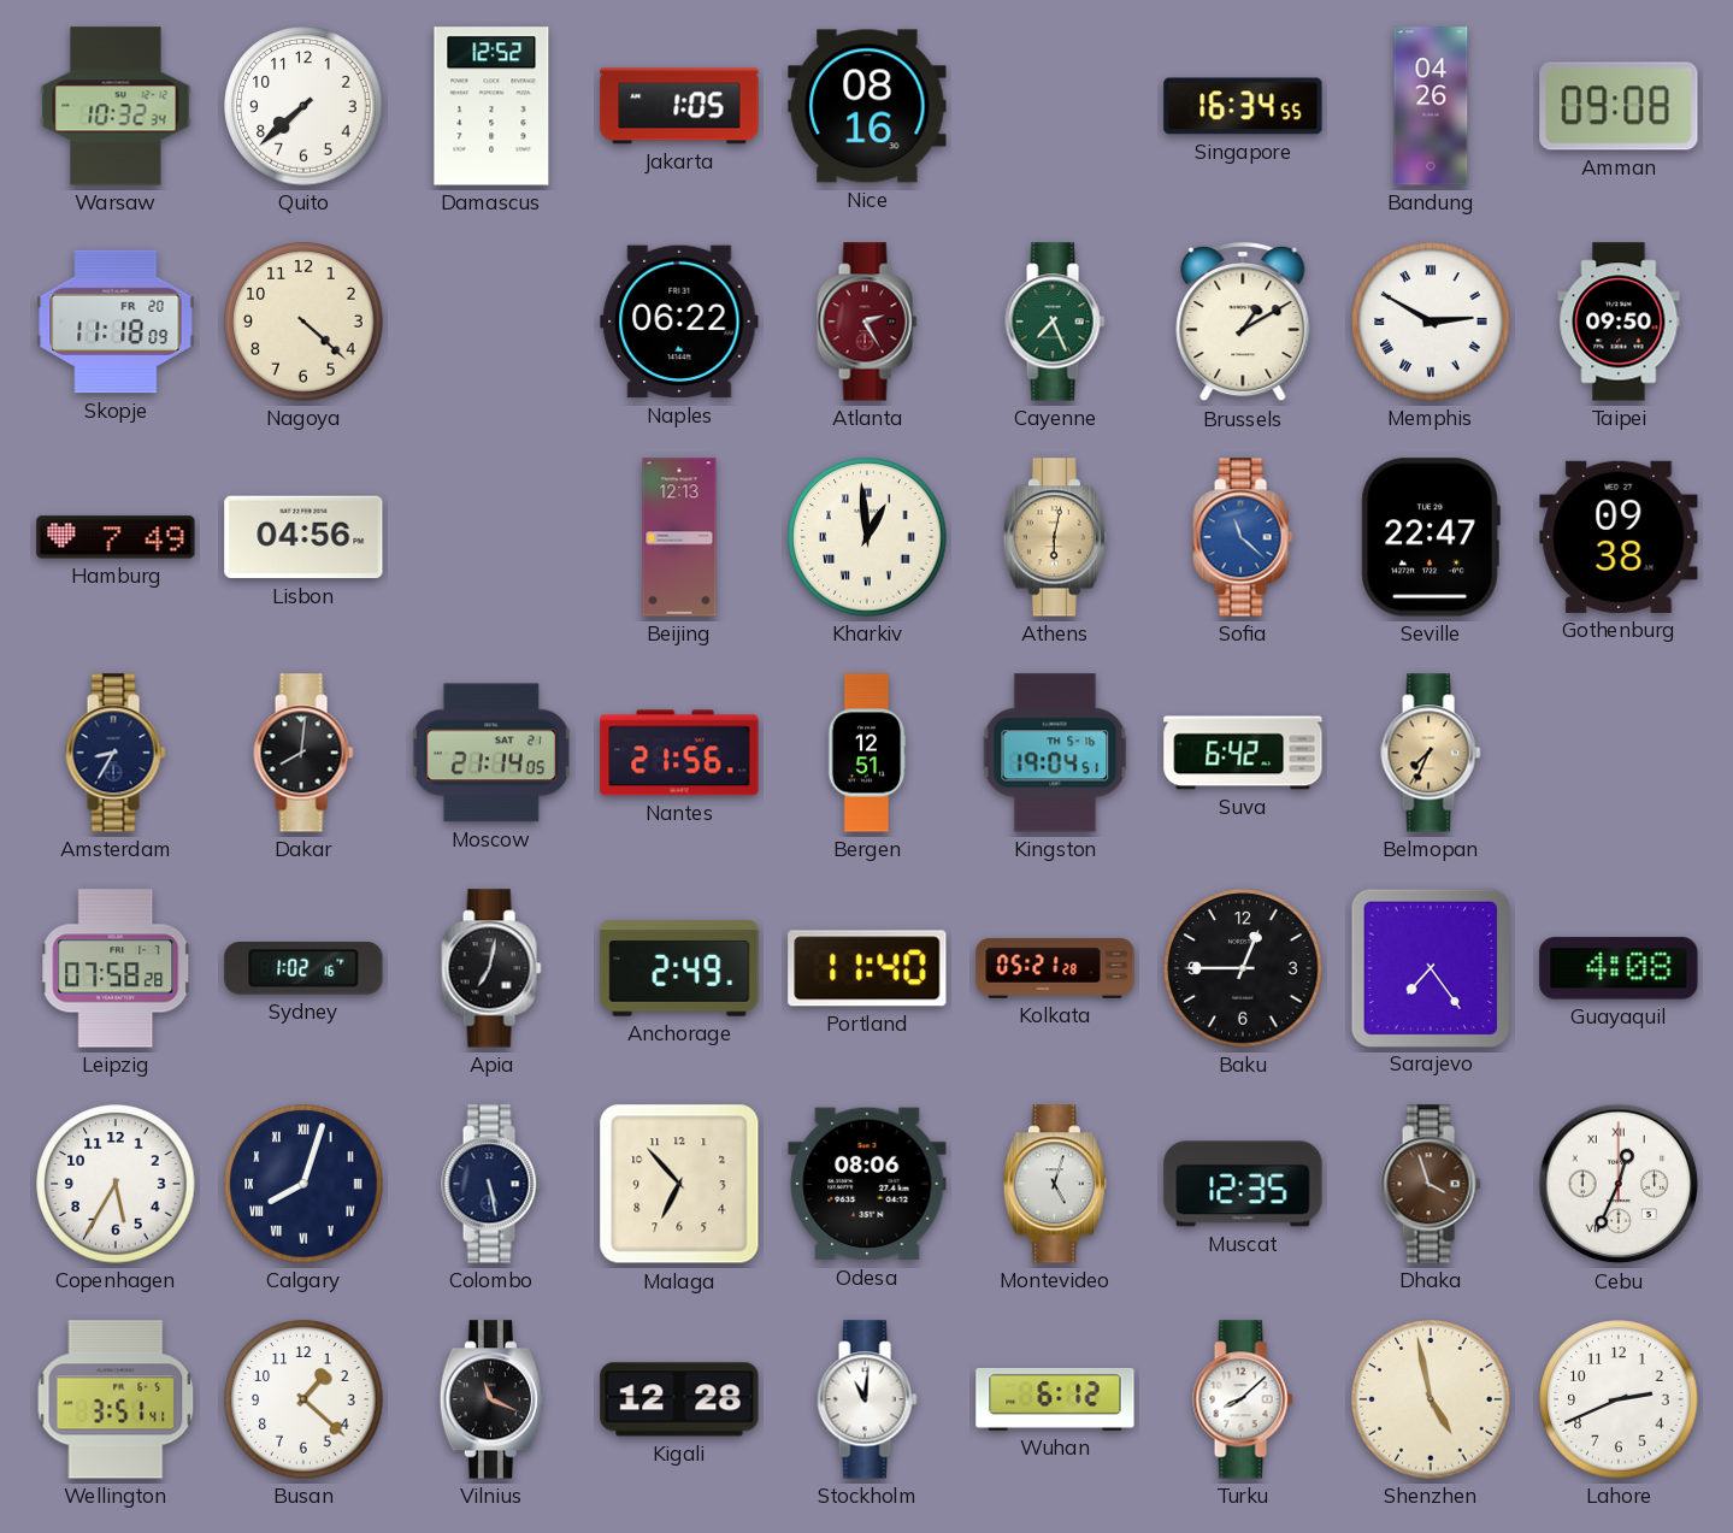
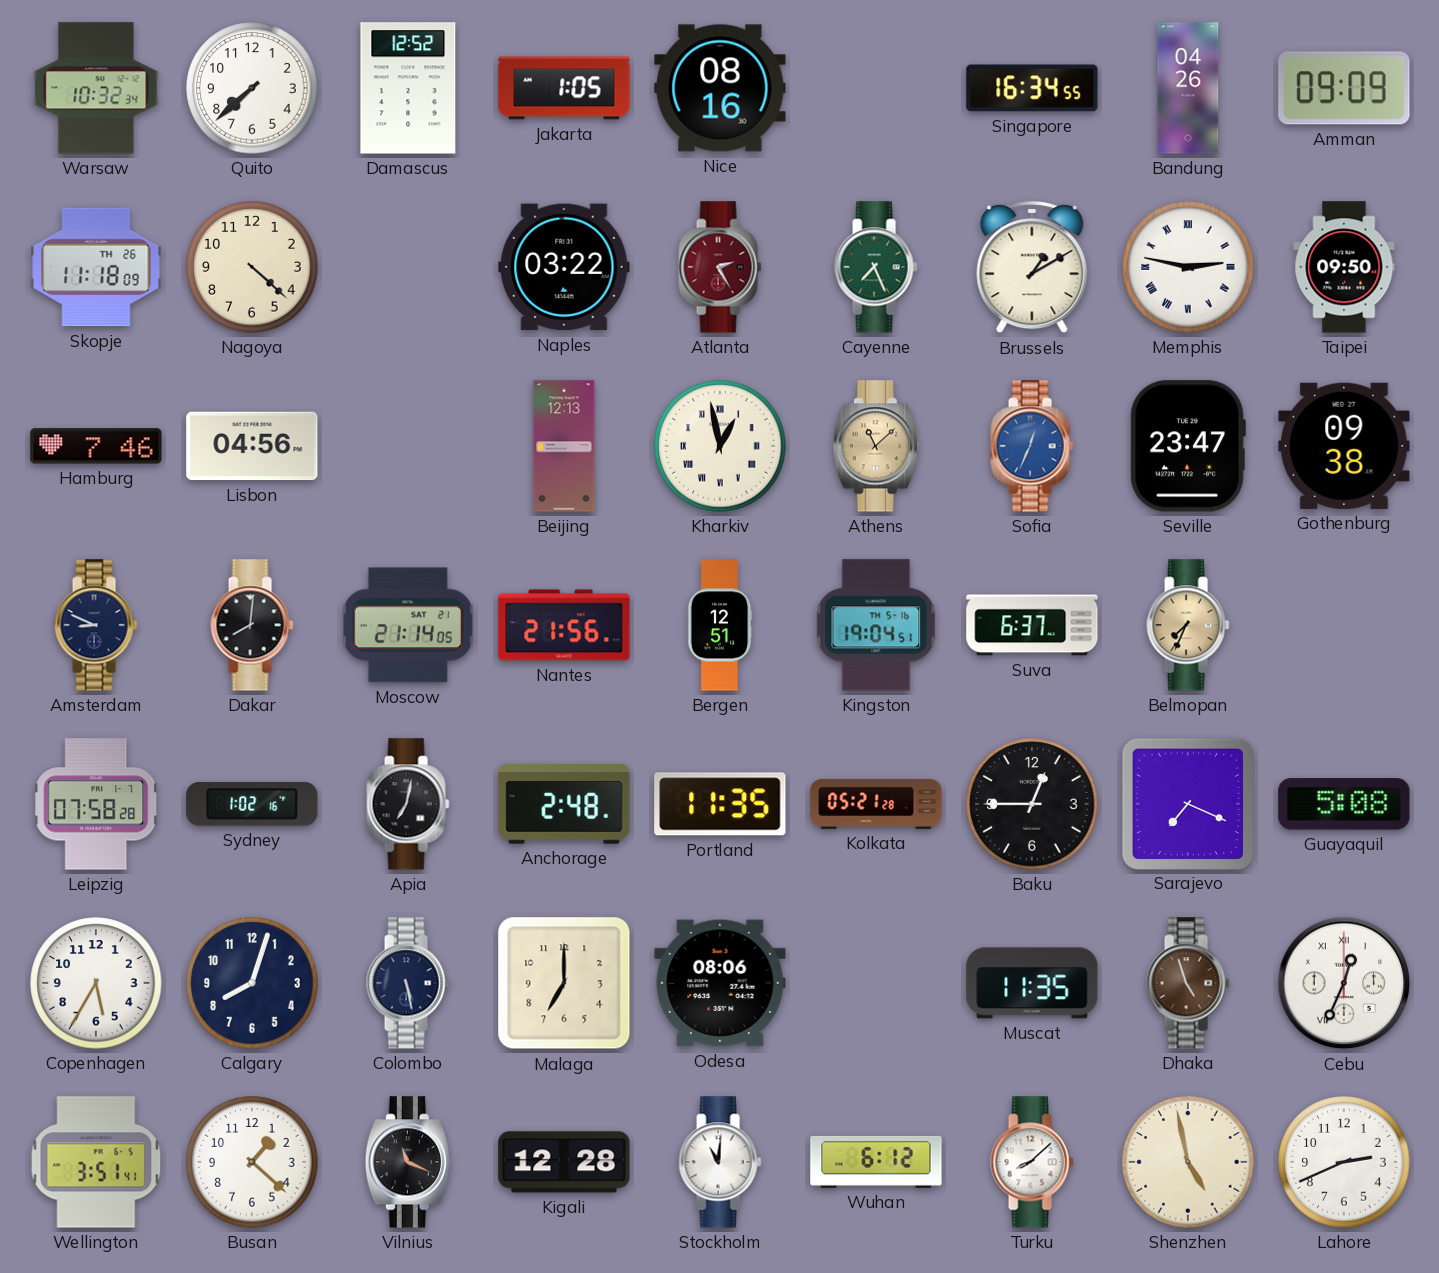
Amman: 09:08 -> 09:09
Skopje date: FR 20 -> TH 26
Naples: 06:22 -> 03:22
Memphis: 2:50 -> 2:47
Hamburg: 7:49 -> 7:46
Kharkiv: 12:59 -> 12:58
Athens: 6:02 -> 11:08
Sofia: 11:22 -> 12:34
Seville: 22:47 -> 23:47
Amsterdam: 8:35 -> 8:49
Suva: 6:42 -> 6:37
Anchorage: 2:49 -> 2:48
Portland: 11:40 -> 11:35
Sarajevo: 7:24 -> 7:19
Guayaquil: 4:08 -> 5:08
Calgary numerals: Roman -> Arabic
Malaga: 6:53 -> 7:00
Montevideo: 5:03 -> none
Muscat: 12:35 -> 11:35
Dhaka: 3:57 -> 4:57
